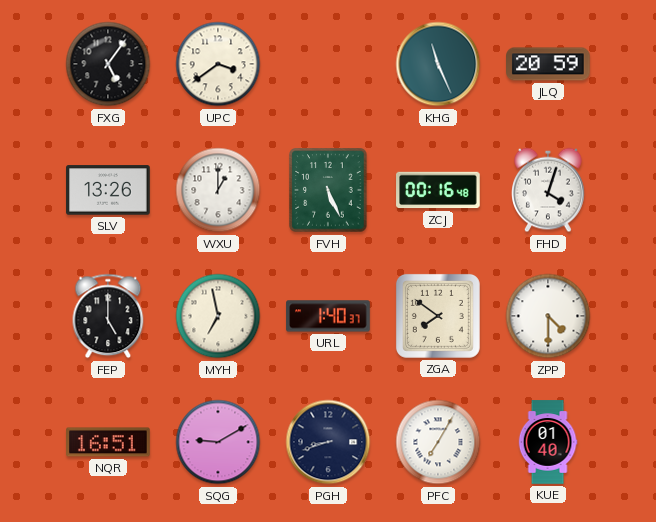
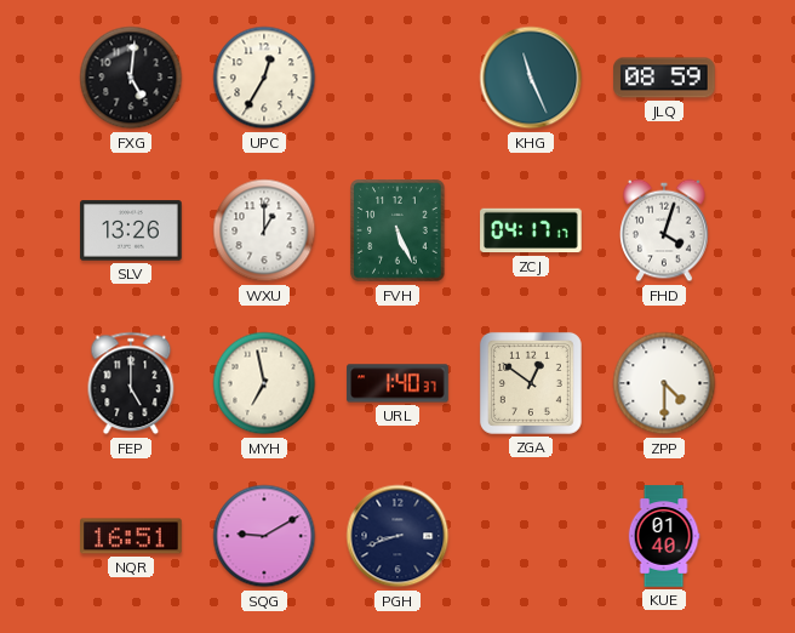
FXG: 5:06 -> 5:01
UPC: 3:39 -> 12:35
JLQ: 20:59 -> 08:59
ZCJ: 00:16 -> 04:17
ZGA: 7:51 -> 12:51
PFC: 7:05 -> none
